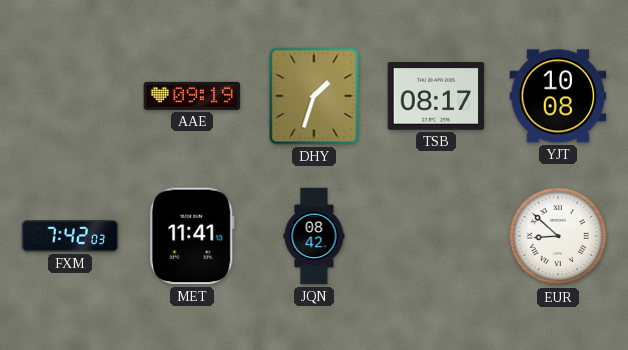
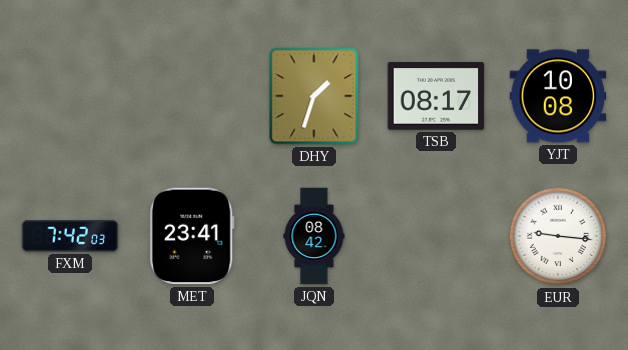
AAE: 09:19 -> none
MET: 11:41 -> 23:41
EUR: 8:52 -> 9:16
